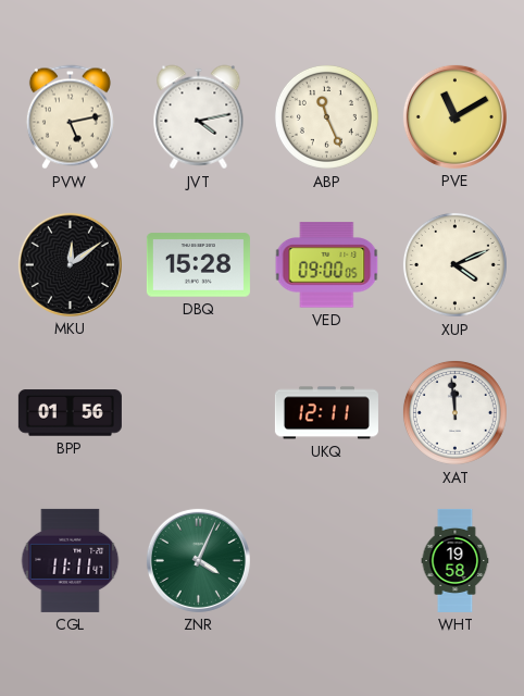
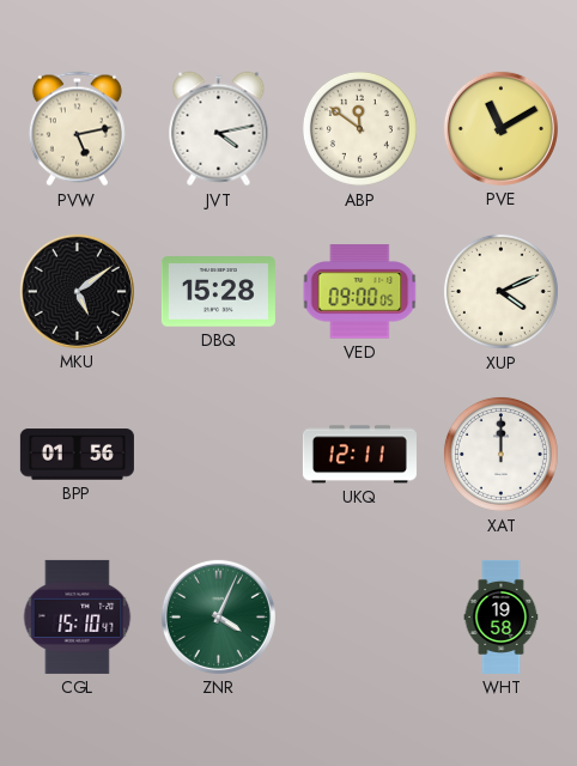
ABP: 11:26 -> 11:51
MKU: 12:09 -> 5:09
XAT: 11:59 -> 12:00
CGL: 11:11 -> 15:10
